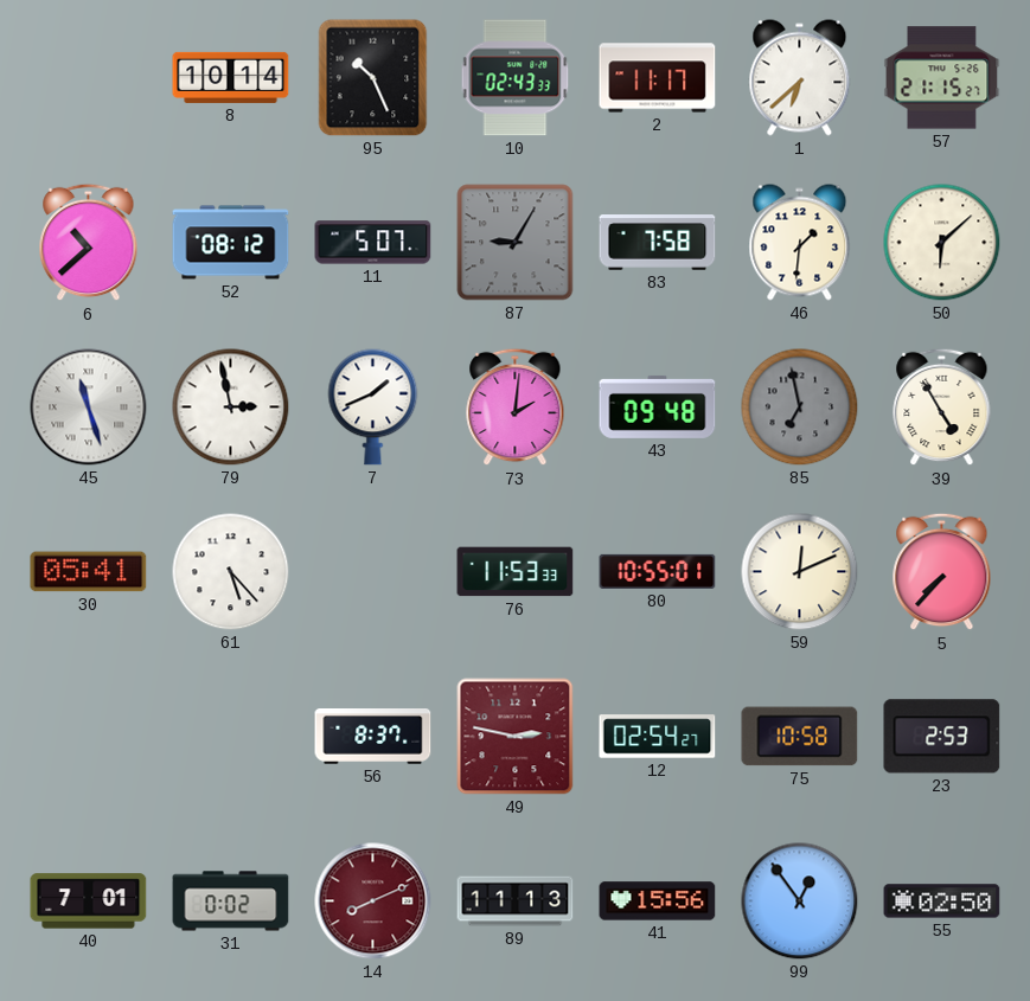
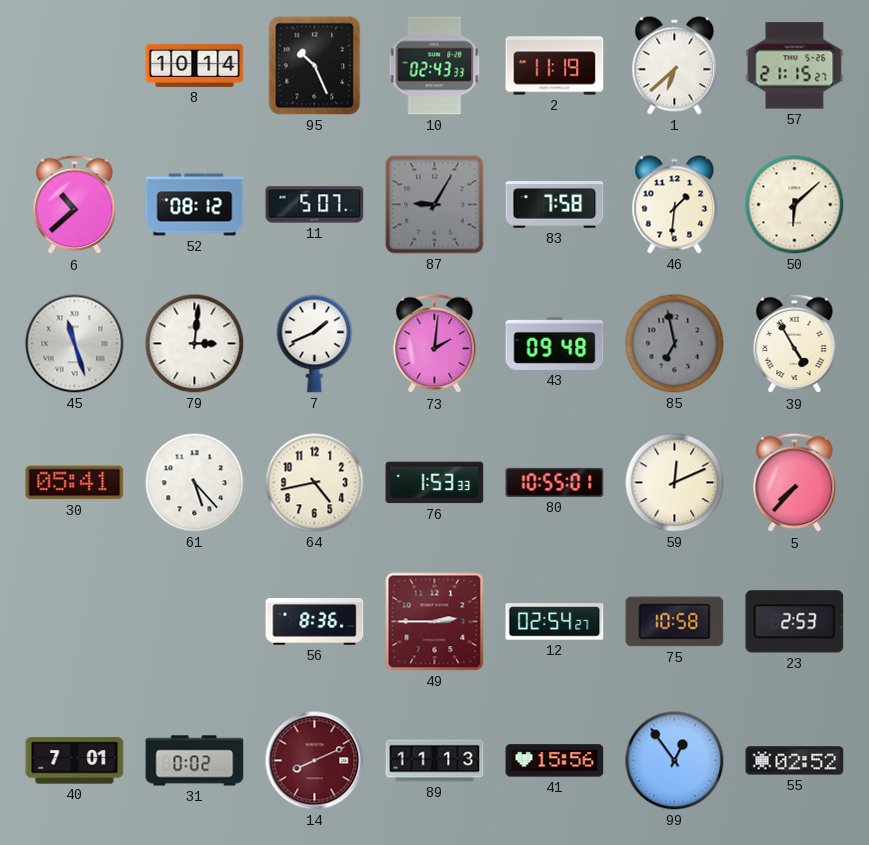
2: 11:17 -> 11:19
79: 2:58 -> 3:01
64: none -> 4:43
76: 11:53 -> 1:53
56: 8:37 -> 8:36
49: 2:47 -> 2:45
55: 02:50 -> 02:52
